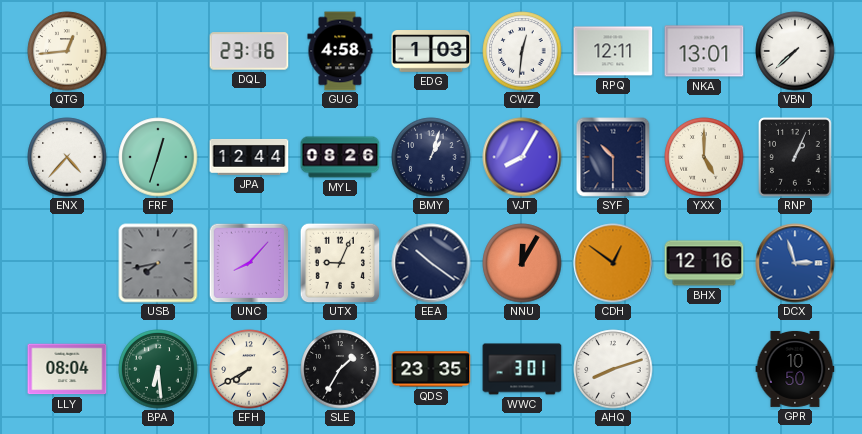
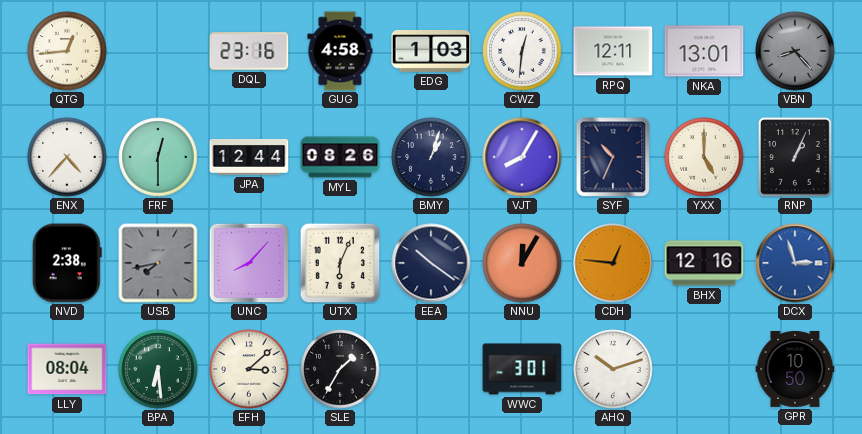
VBN: 7:38 -> 8:23
VBN dial: white -> grey
FRF: 12:33 -> 12:30
SYF: 10:30 -> 10:34
NVD: none -> 2:38
UTX: 9:04 -> 6:04
CDH: 12:51 -> 12:46
EFH: 7:40 -> 3:08
QDS: 23:35 -> none
AHQ: 8:12 -> 10:12
